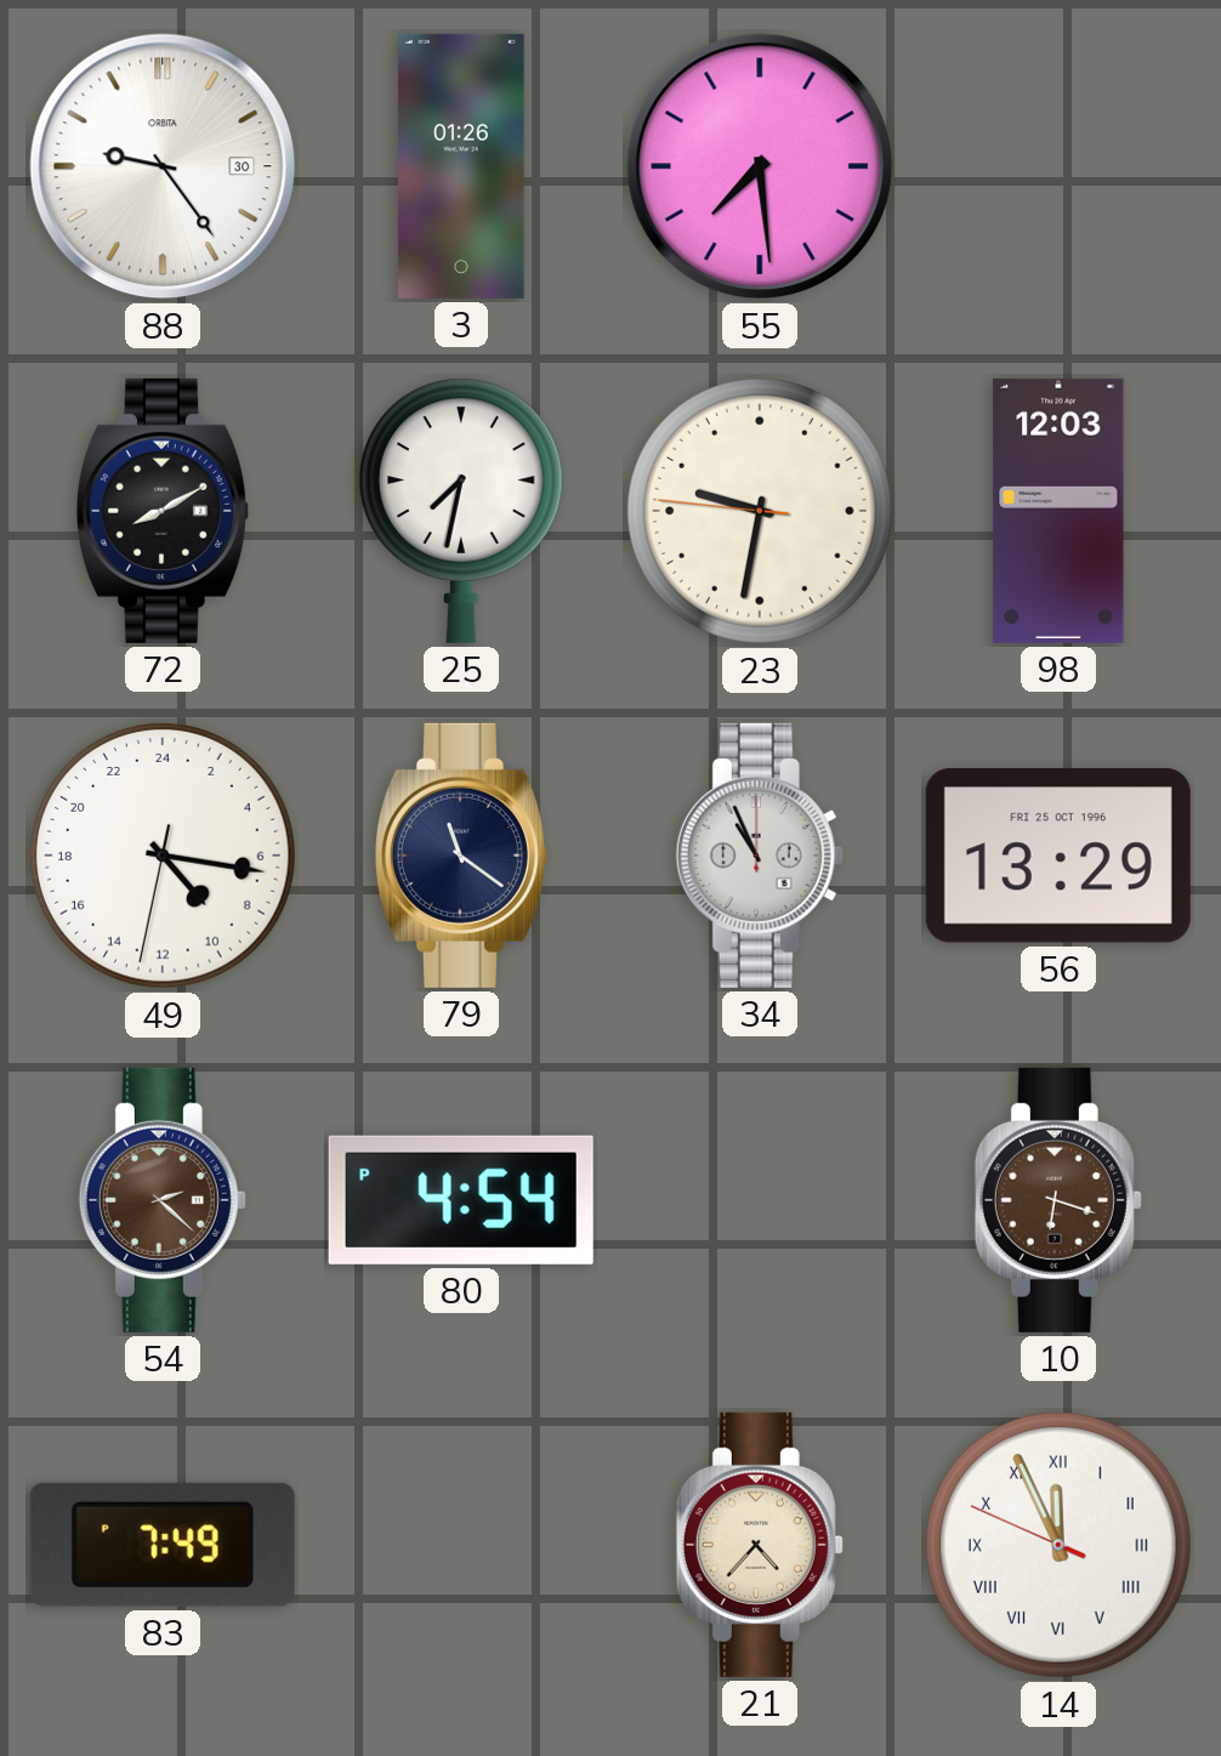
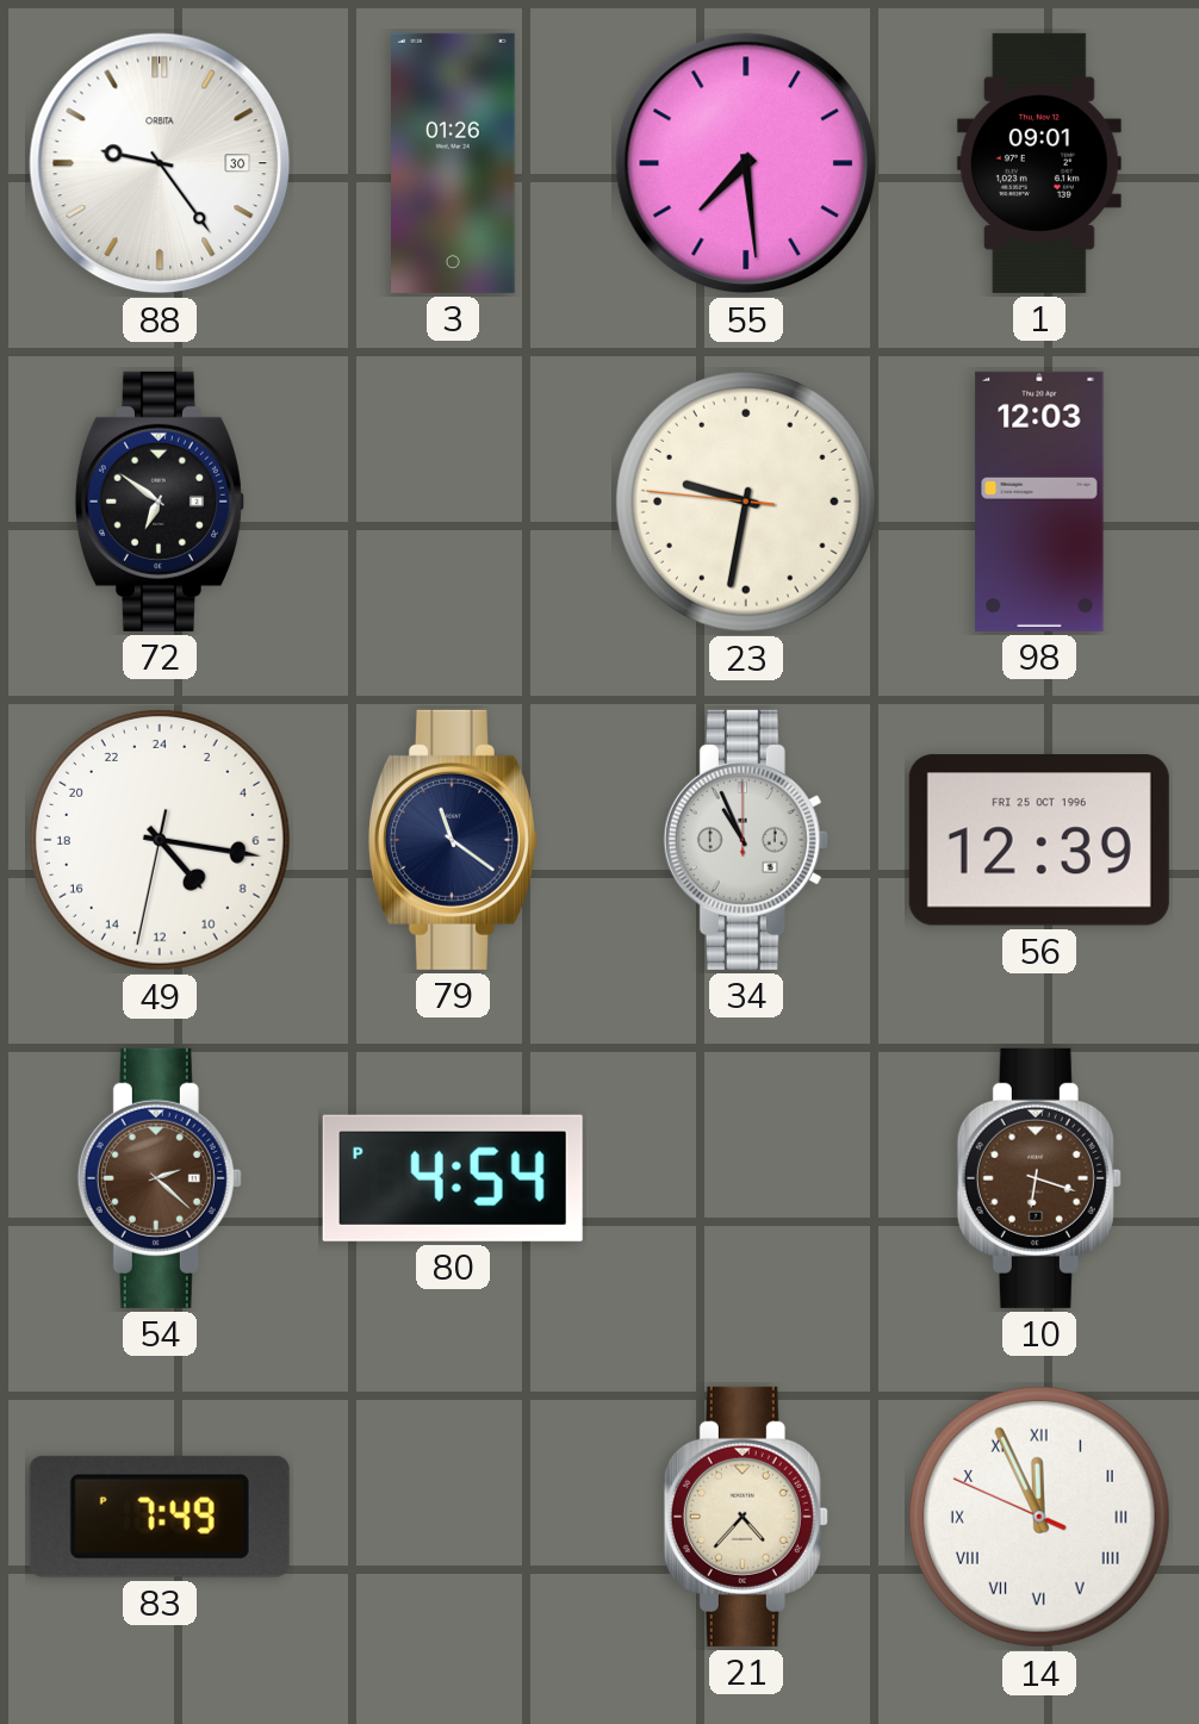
1: none -> 09:01
72: 8:10 -> 6:51
25: 7:32 -> none
56: 13:29 -> 12:39
